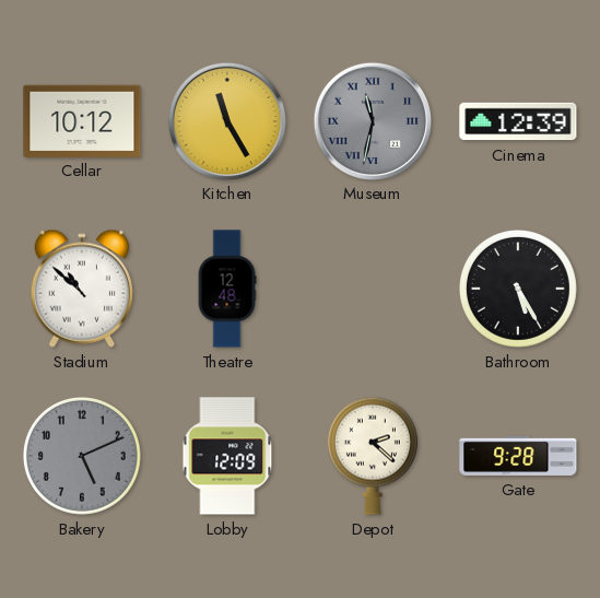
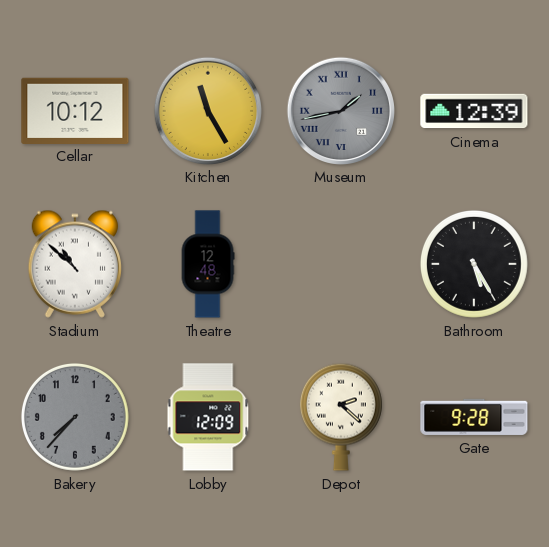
Museum: 11:32 -> 1:43
Bakery: 5:11 -> 7:37
